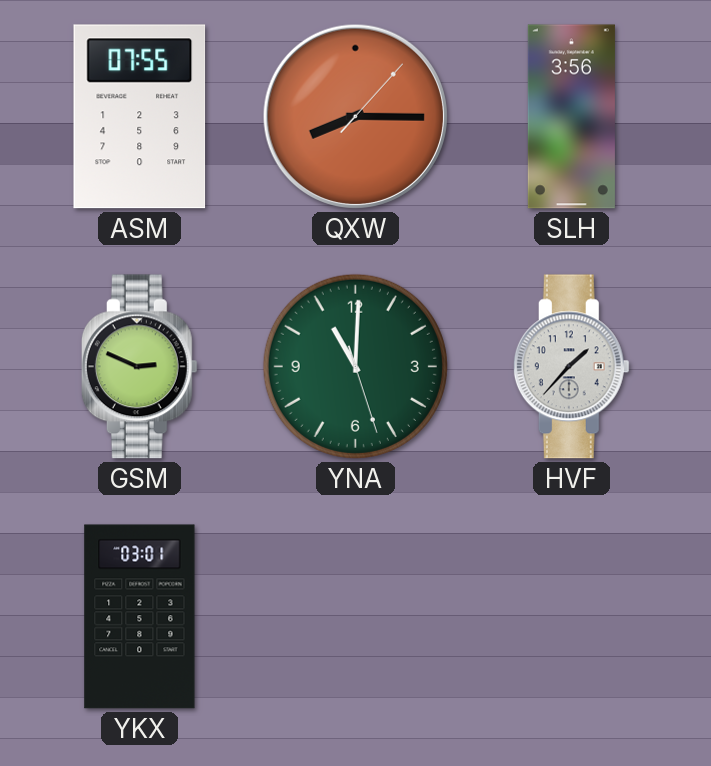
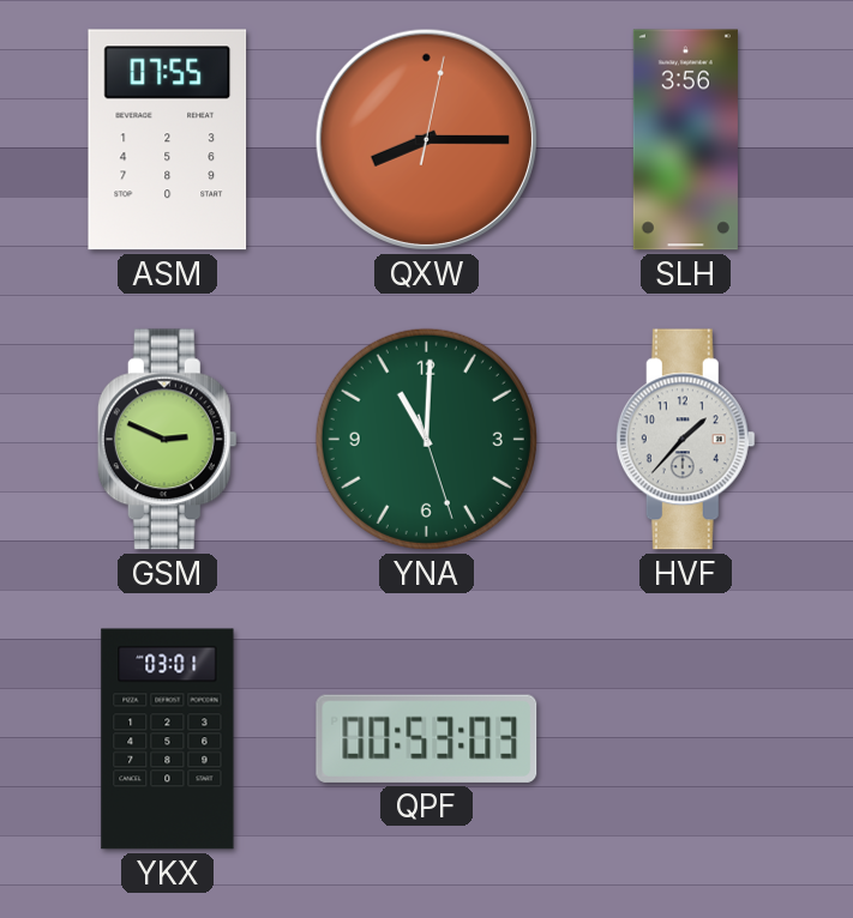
QXW: 8:15:07 -> 8:15:02
QPF: none -> 00:53
